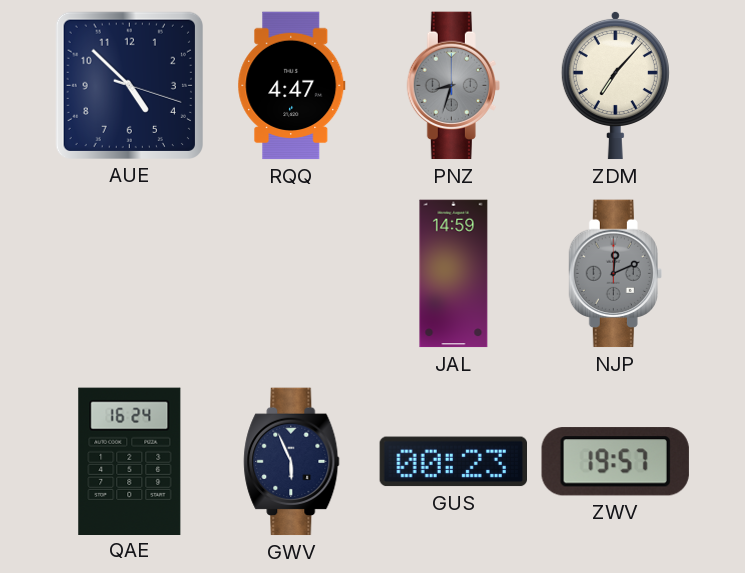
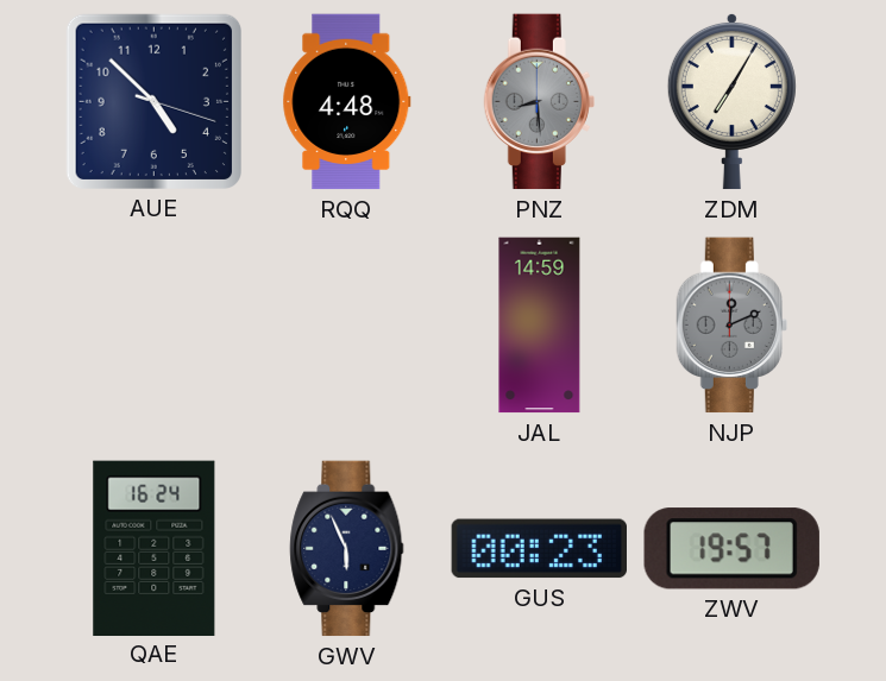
RQQ: 4:47 -> 4:48
PNZ: 8:33 -> 8:29
ZDM: 7:07 -> 7:05
